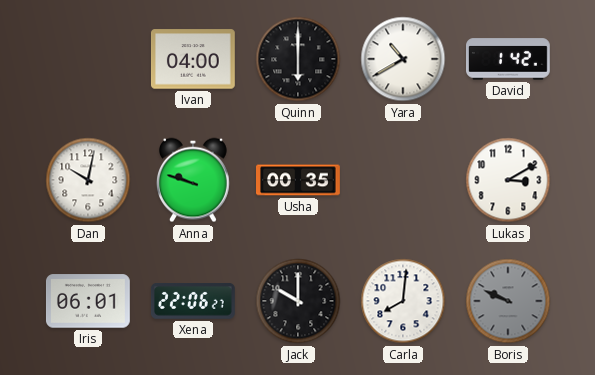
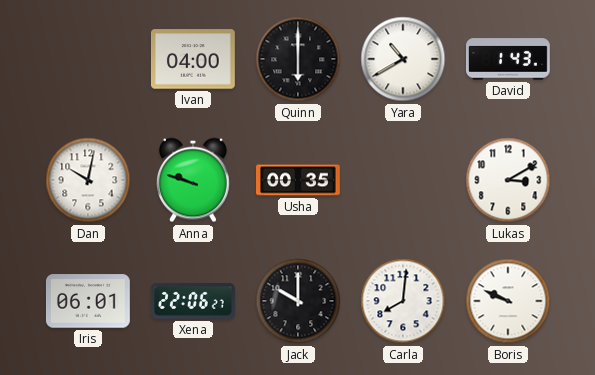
David: 1:42 -> 1:43
Boris dial: grey -> white
